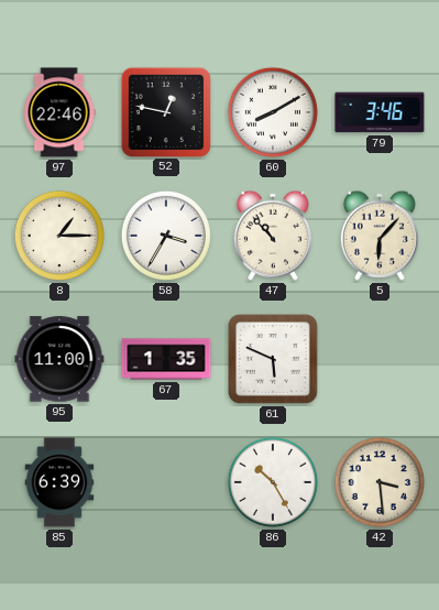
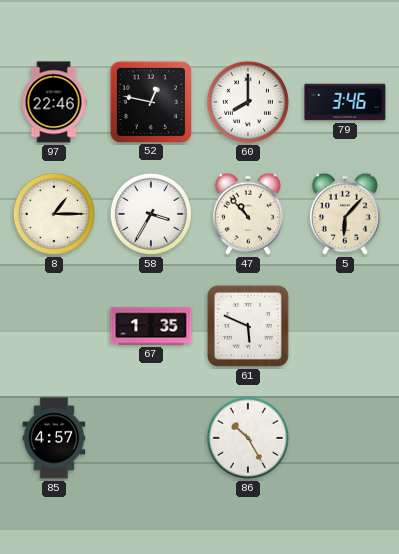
60: 8:10 -> 8:00
95: 11:00 -> none
85: 6:39 -> 4:57
42: 3:29 -> none
